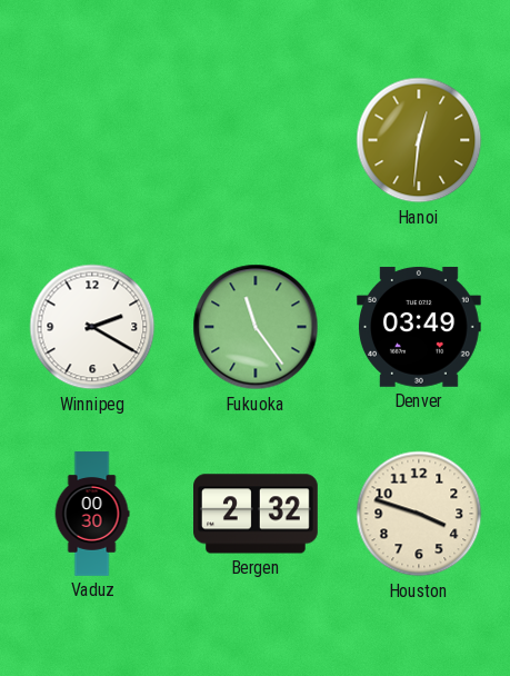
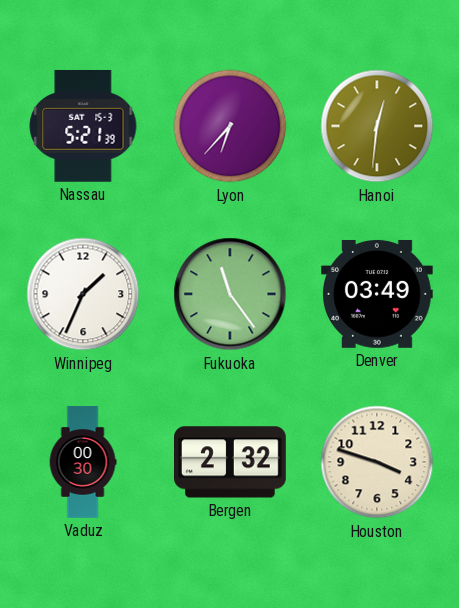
Nassau: none -> 5:21
Lyon: none -> 6:37
Winnipeg: 2:20 -> 1:34
